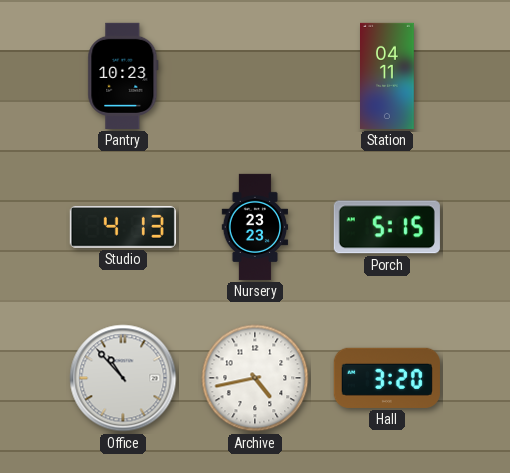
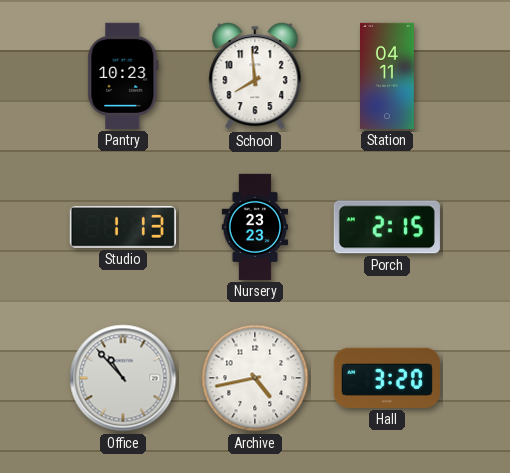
School: none -> 7:59
Studio: 4:13 -> 1:13
Porch: 5:15 -> 2:15
